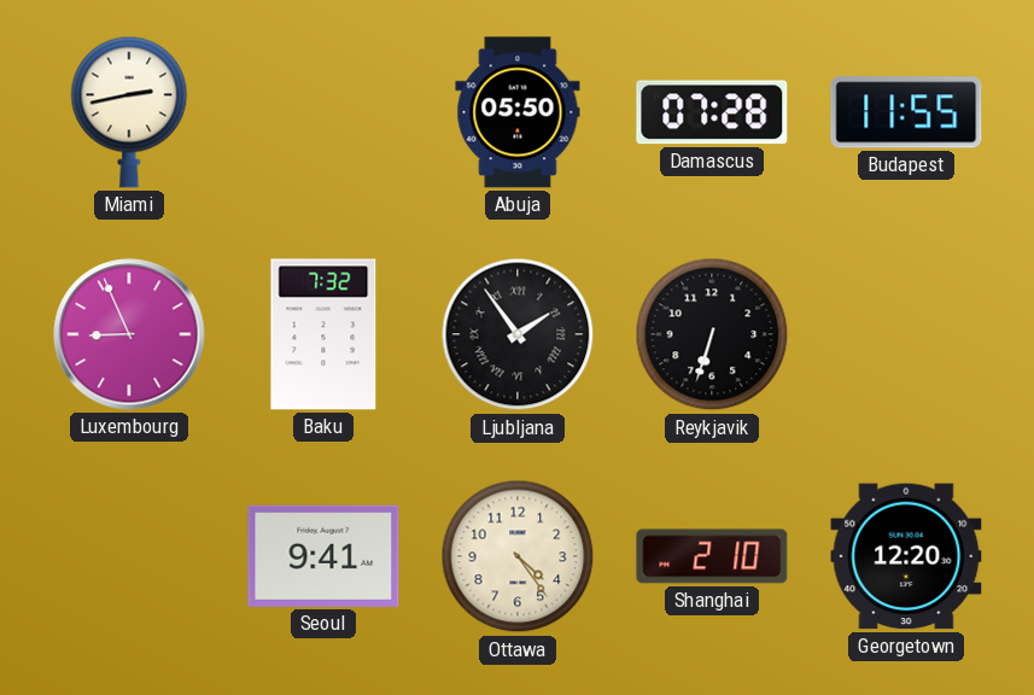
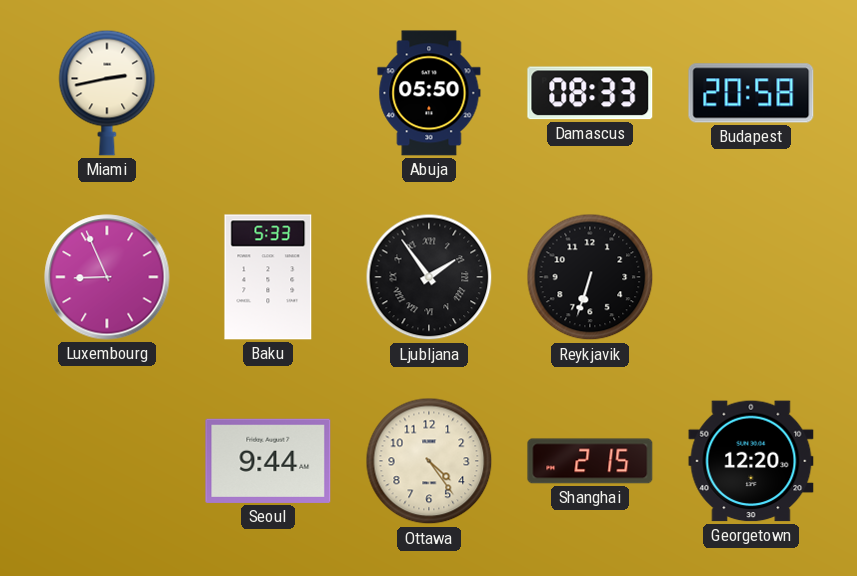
Damascus: 07:28 -> 08:33
Budapest: 11:55 -> 20:58
Baku: 7:32 -> 5:33
Seoul: 9:41 -> 9:44
Shanghai: 2:10 -> 2:15
